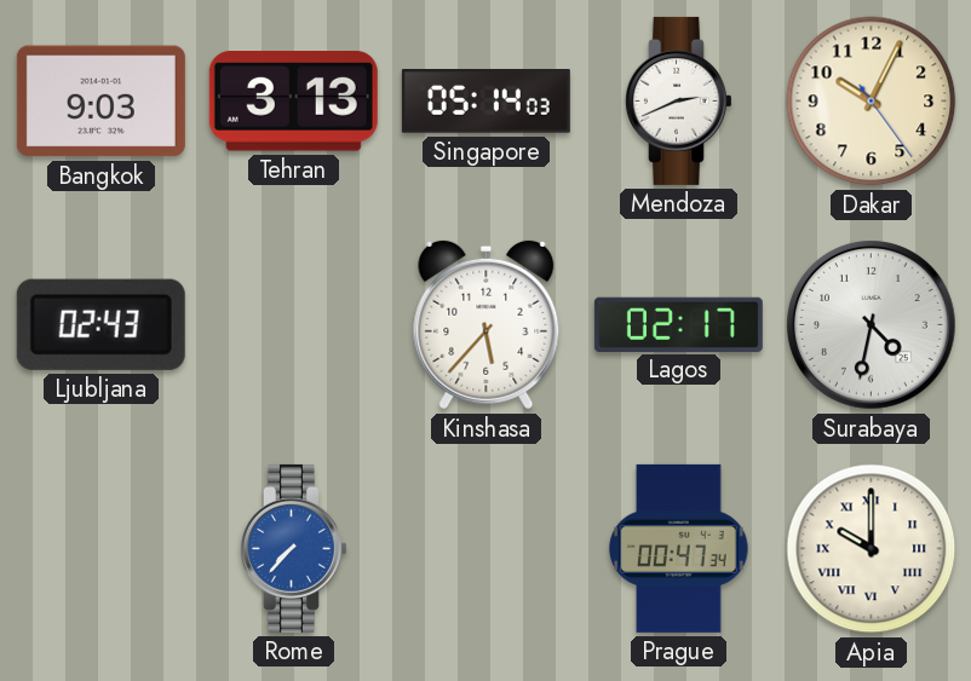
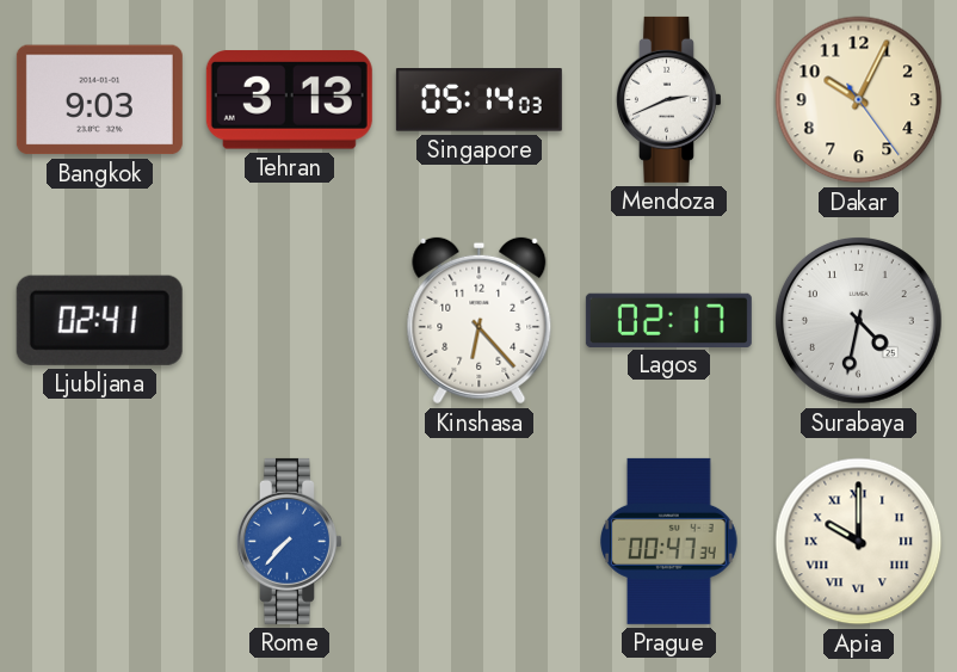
Ljubljana: 02:43 -> 02:41
Kinshasa: 5:37 -> 6:23
